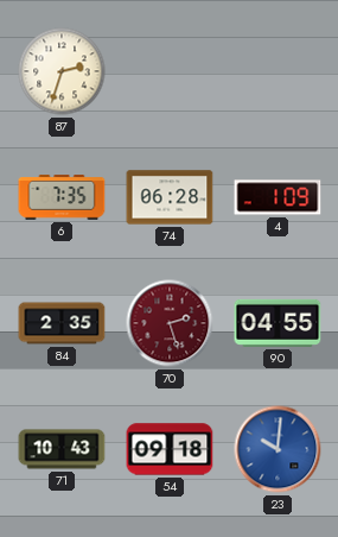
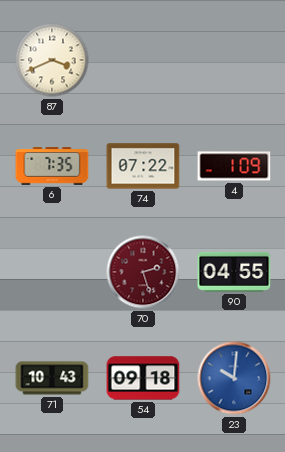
87: 2:33 -> 3:41
74: 06:28 -> 07:22
84: 2:35 -> none
